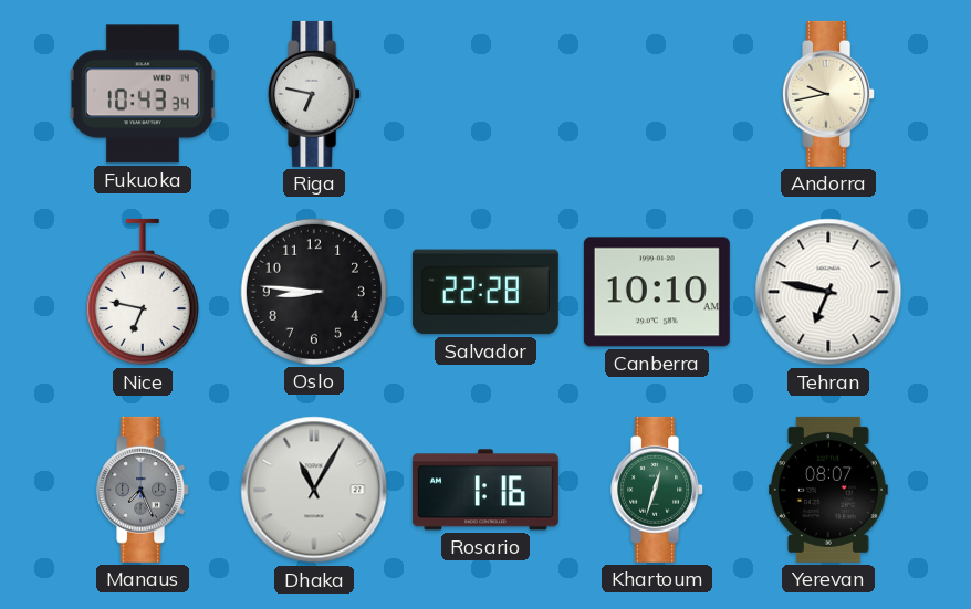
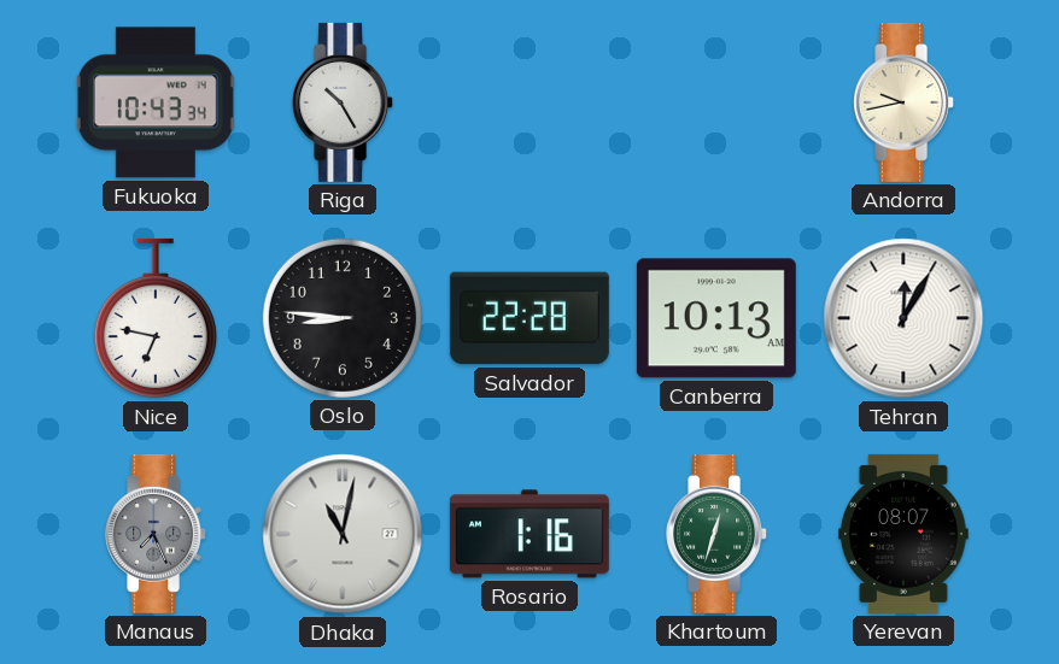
Riga: 6:47 -> 10:25
Canberra: 10:10 -> 10:13
Tehran: 6:47 -> 12:05
Dhaka: 11:05 -> 11:02
